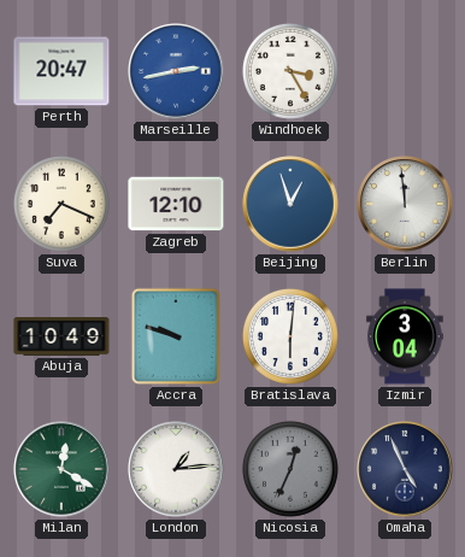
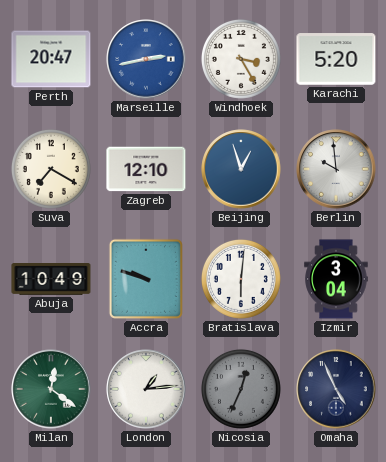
Karachi: none -> 5:20
Suva: 7:19 -> 7:20
Berlin: 11:59 -> 9:59
Milan: 12:20 -> 12:21
